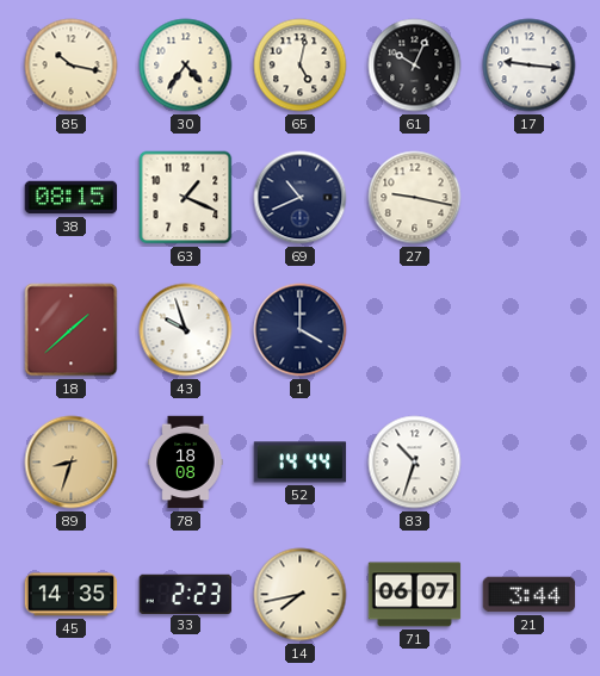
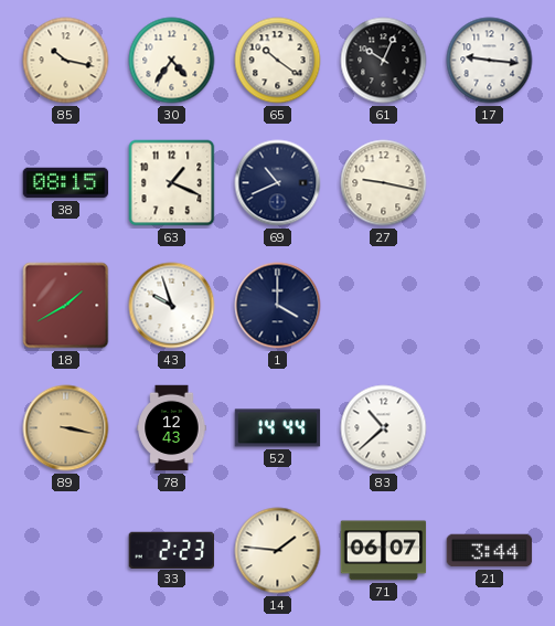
65: 5:02 -> 10:21
18: 1:38 -> 1:40
89: 8:33 -> 3:17
78: 18:08 -> 12:43
83: 10:33 -> 10:38
45: 14:35 -> none
14: 7:43 -> 1:46
